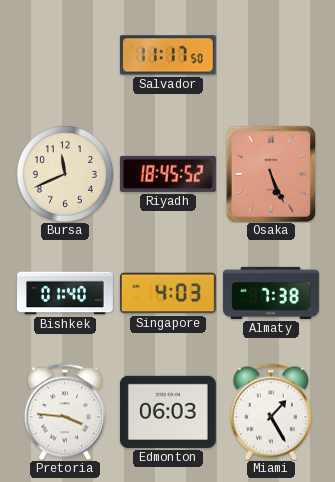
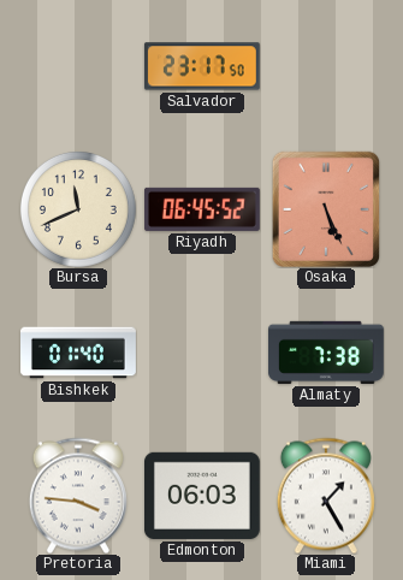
Salvador: 11:17 -> 23:17
Riyadh: 18:45 -> 06:45
Singapore: 4:03 -> none
